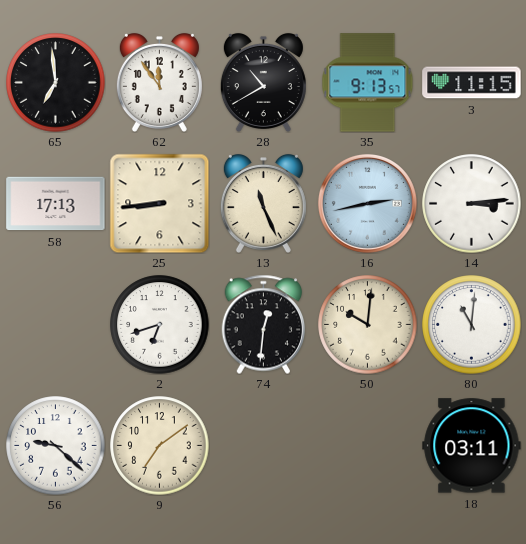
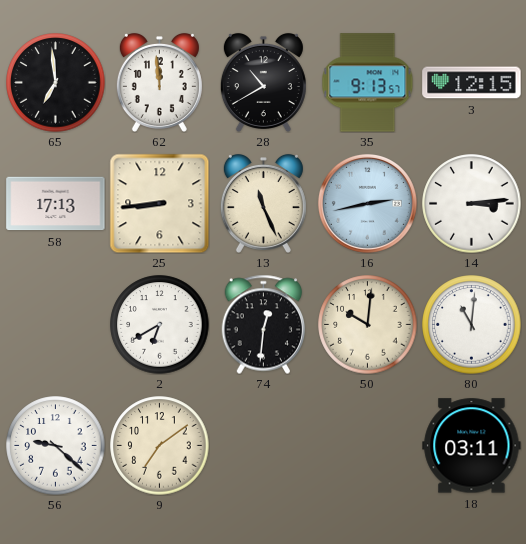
62: 11:54 -> 11:59
3: 11:15 -> 12:15
2: 6:42 -> 6:40
